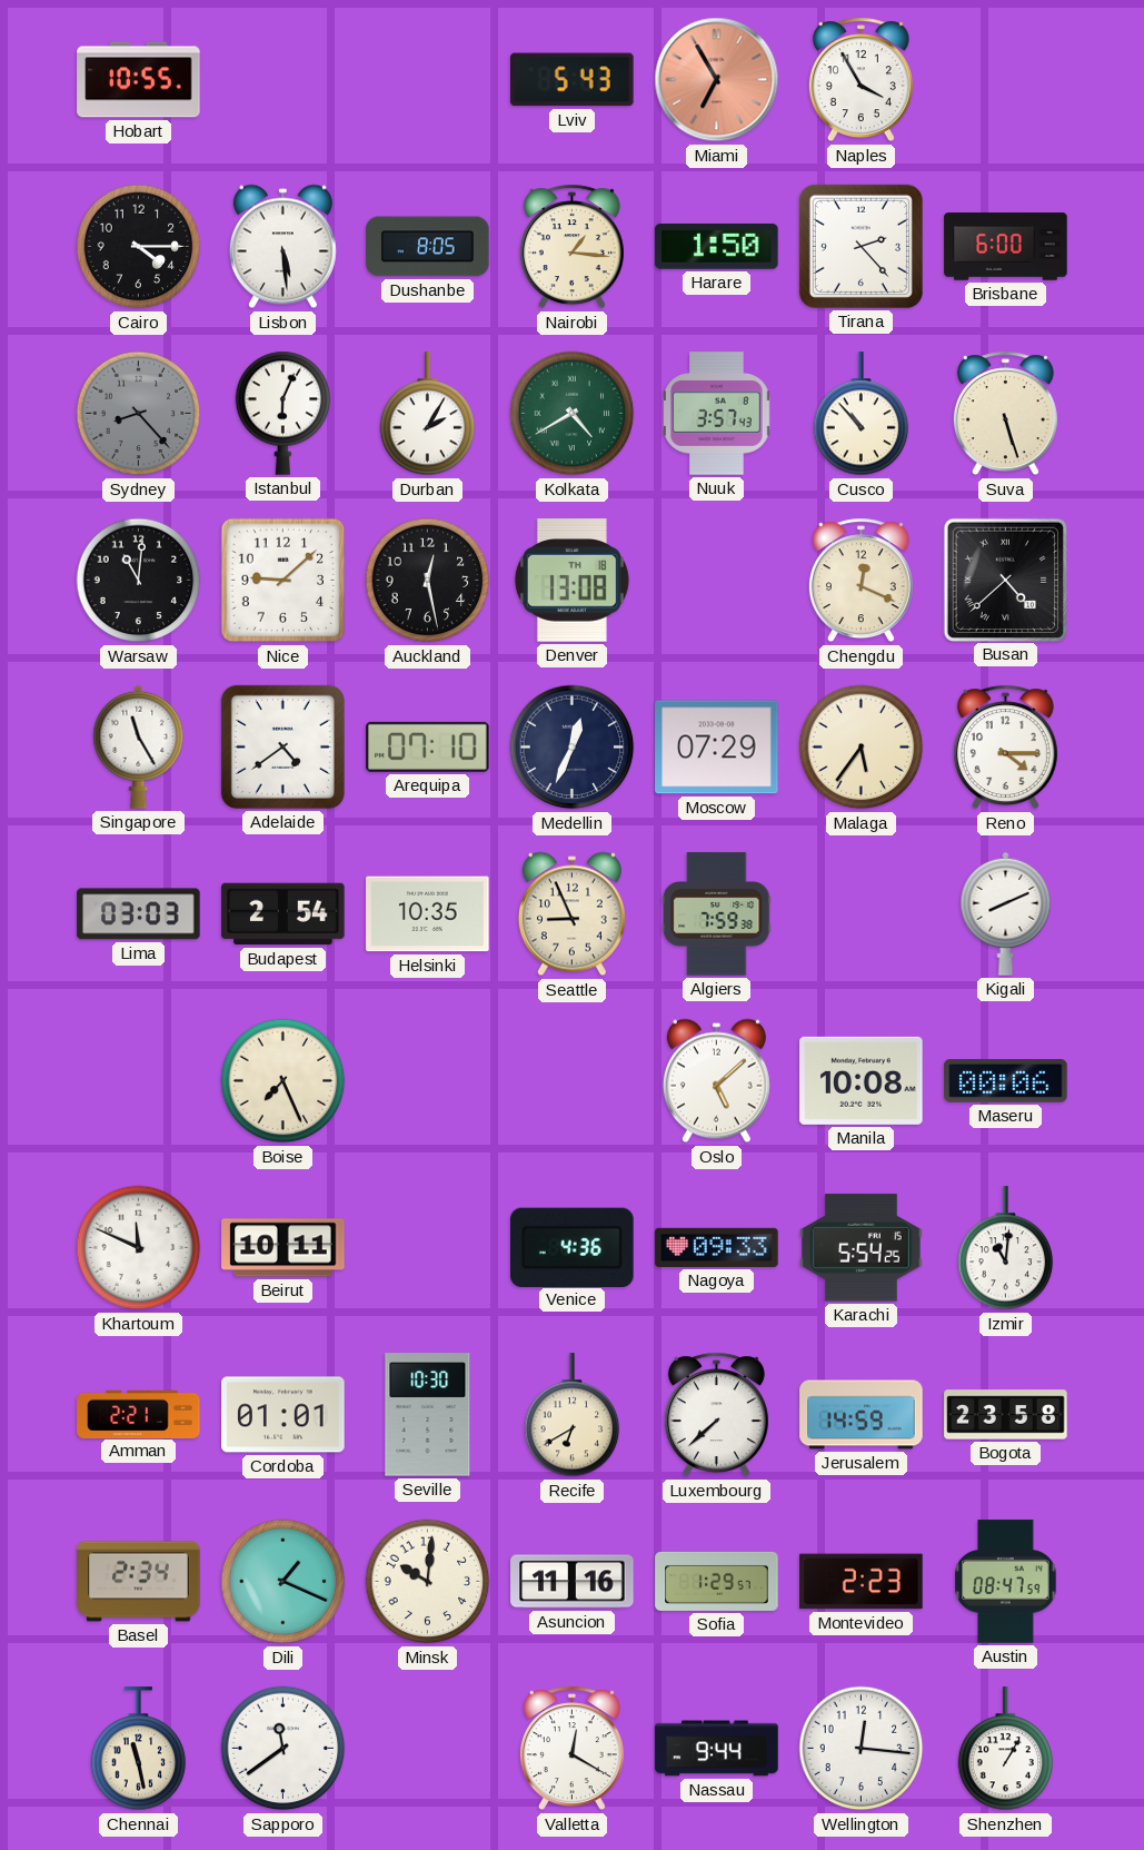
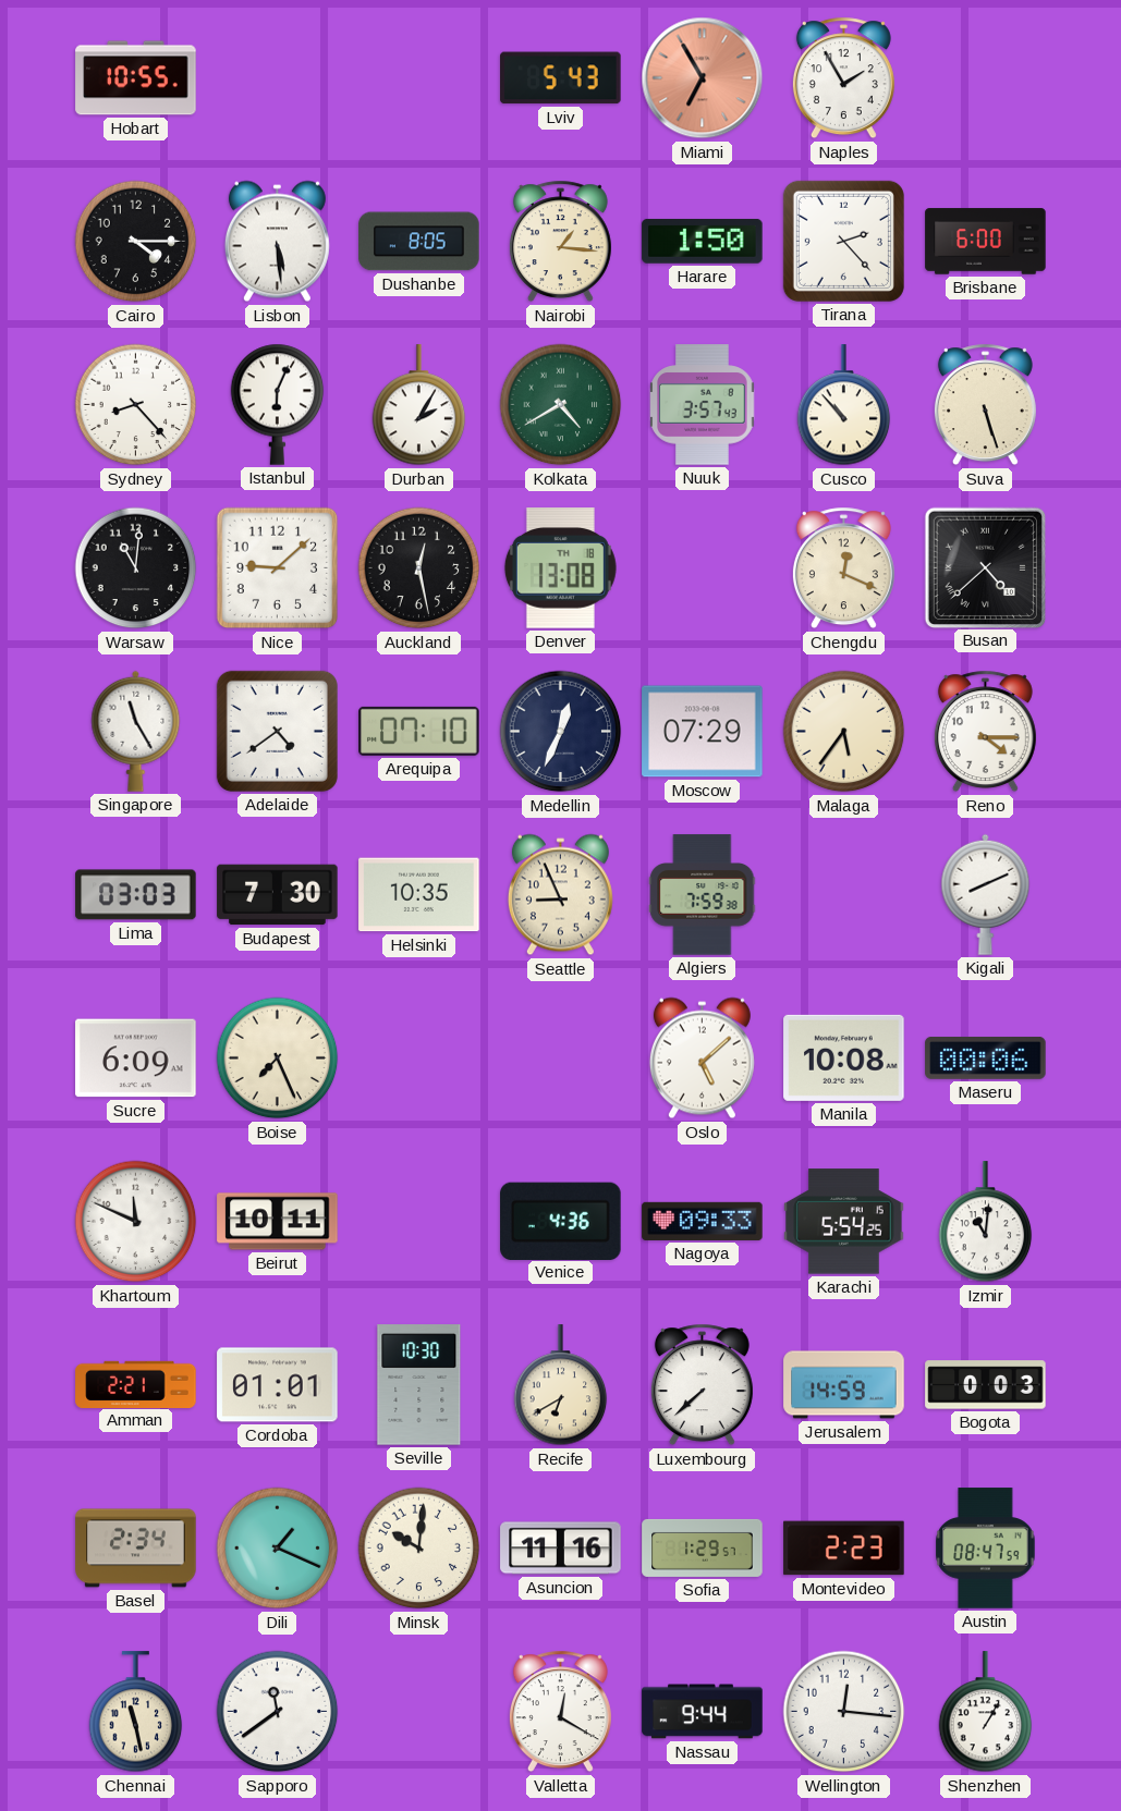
Naples: 3:55 -> 1:55
Sydney dial: grey -> white
Budapest: 2:54 -> 7:30
Sucre: none -> 6:09
Bogota: 23:58 -> 0:03
